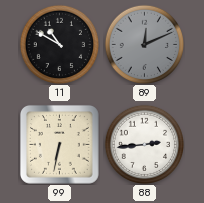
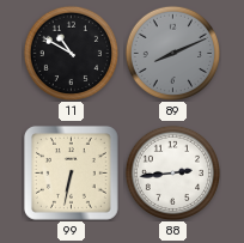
89: 12:11 -> 8:11
